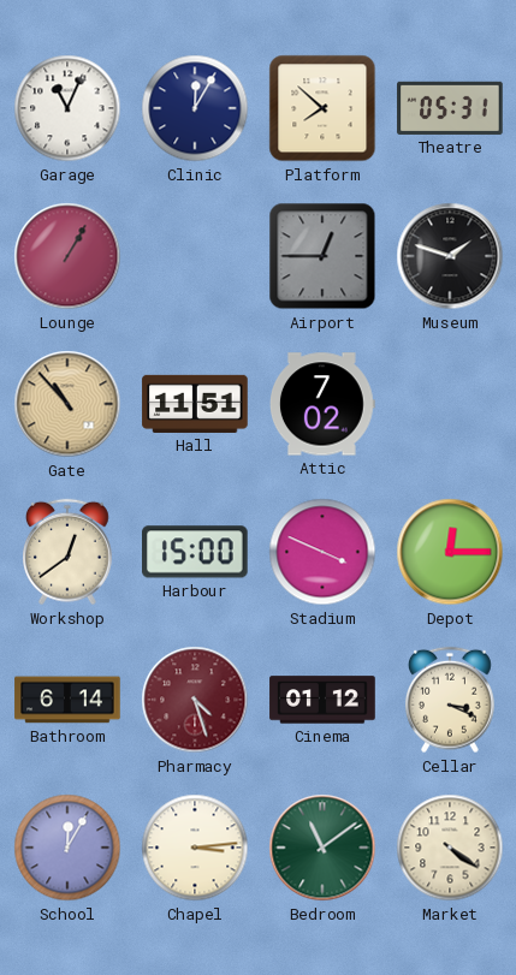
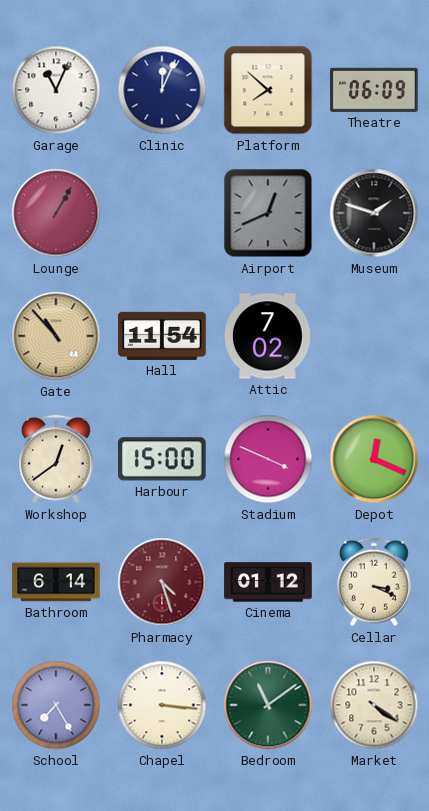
Clinic: 12:05 -> 12:04
Theatre: 05:31 -> 06:09
Airport: 12:45 -> 12:41
Hall: 11:51 -> 11:54
Depot: 12:15 -> 12:19
School: 12:05 -> 7:25
Chapel: 3:14 -> 3:16
